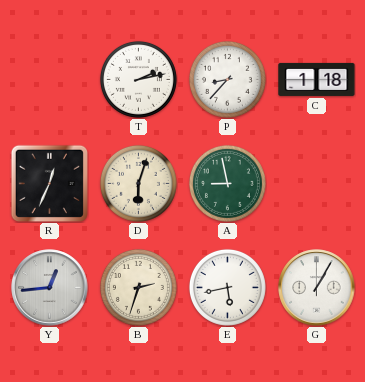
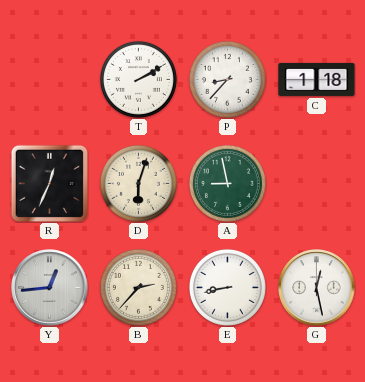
T: 2:13 -> 2:10
B: 2:33 -> 2:37
E: 5:43 -> 8:43
G: 1:05 -> 12:28
